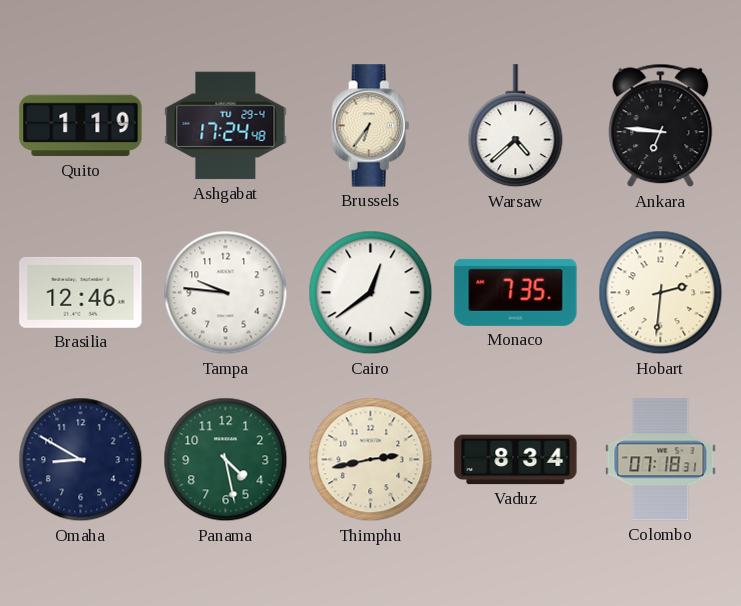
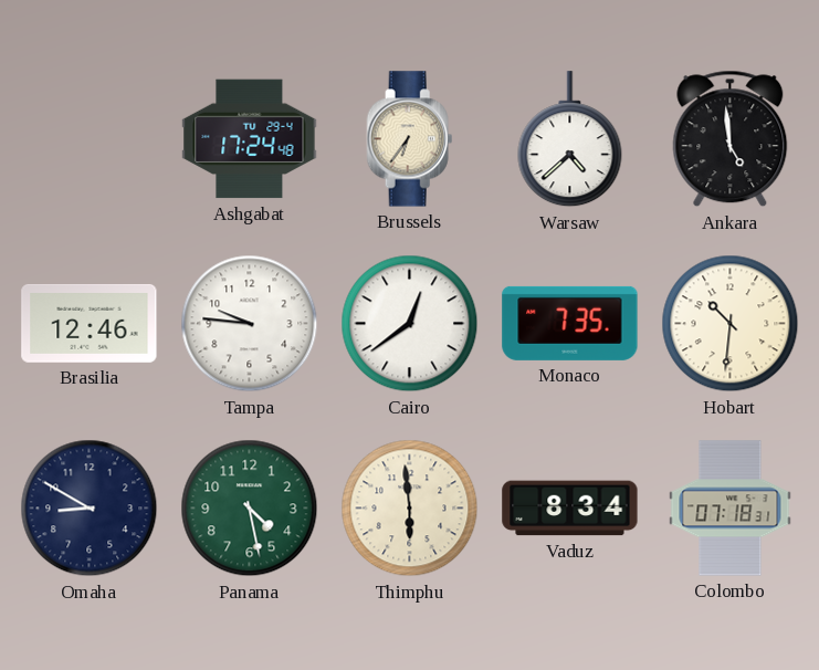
Quito: 1:19 -> none
Ankara: 6:46 -> 4:59
Hobart: 2:31 -> 10:31
Thimphu: 2:43 -> 5:59
